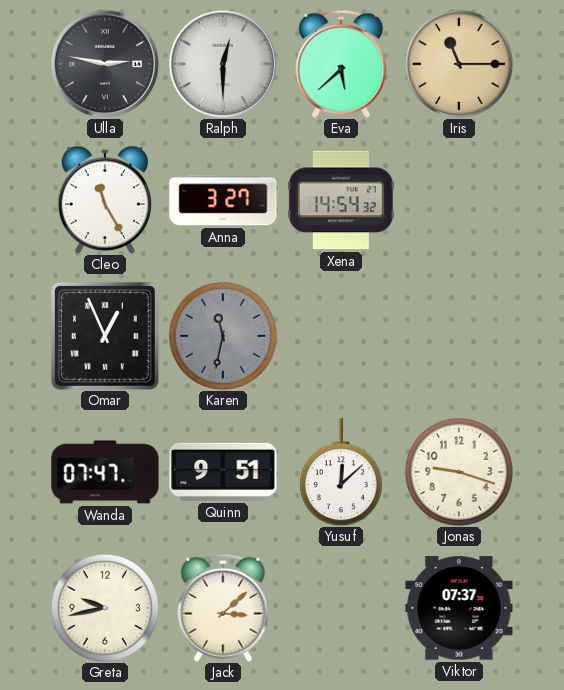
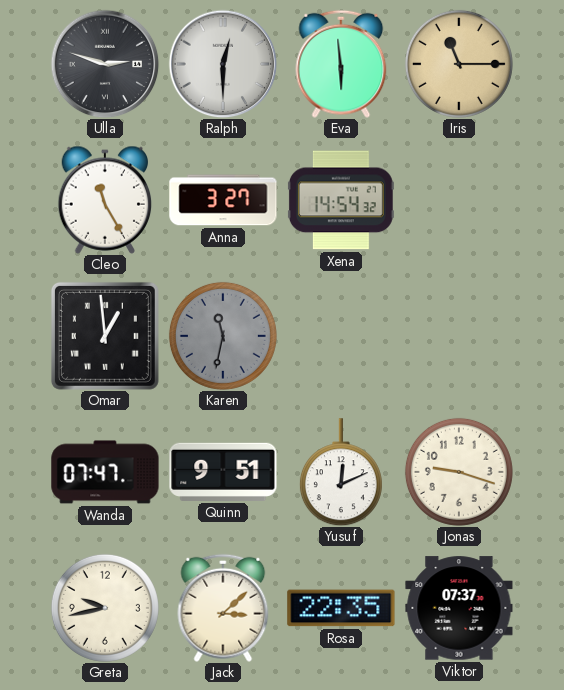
Ulla: 2:47 -> 2:48
Eva: 5:38 -> 5:59
Omar: 12:56 -> 12:59
Yusuf: 12:08 -> 12:11
Rosa: none -> 22:35
